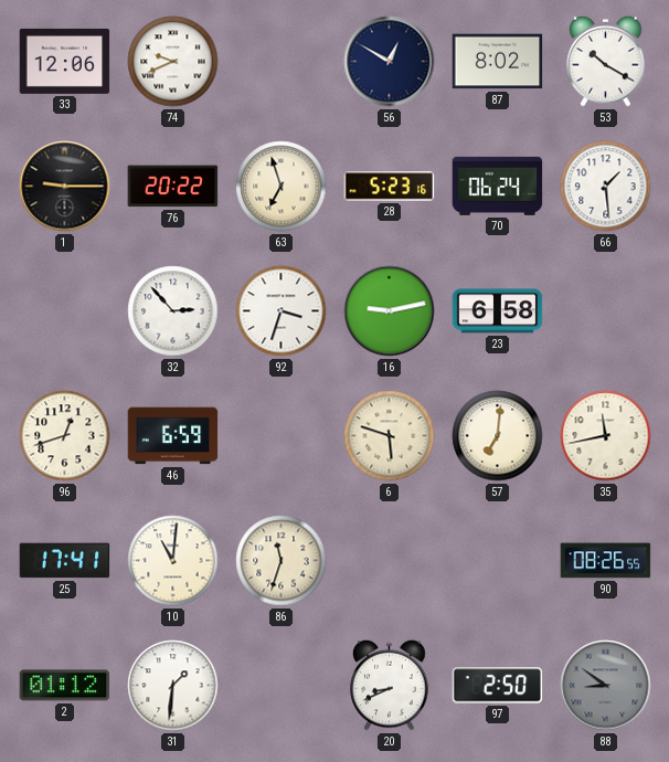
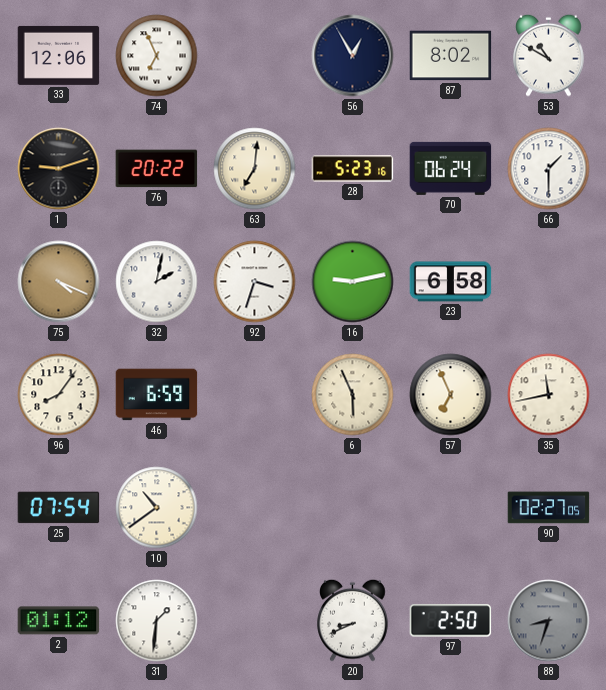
74: 9:41 -> 6:56
56: 12:50 -> 12:55
53: 10:20 -> 10:50
1: 9:15 -> 9:12
63: 6:57 -> 7:01
66: 1:29 -> 1:30
75: none -> 4:19
32: 2:53 -> 2:02
96: 12:42 -> 8:06
6: 5:48 -> 5:56
57: 7:01 -> 6:56
25: 17:41 -> 07:54
10: 11:01 -> 10:39
86: 11:33 -> none
90: 08:26 -> 02:27
88: 8:51 -> 8:33
